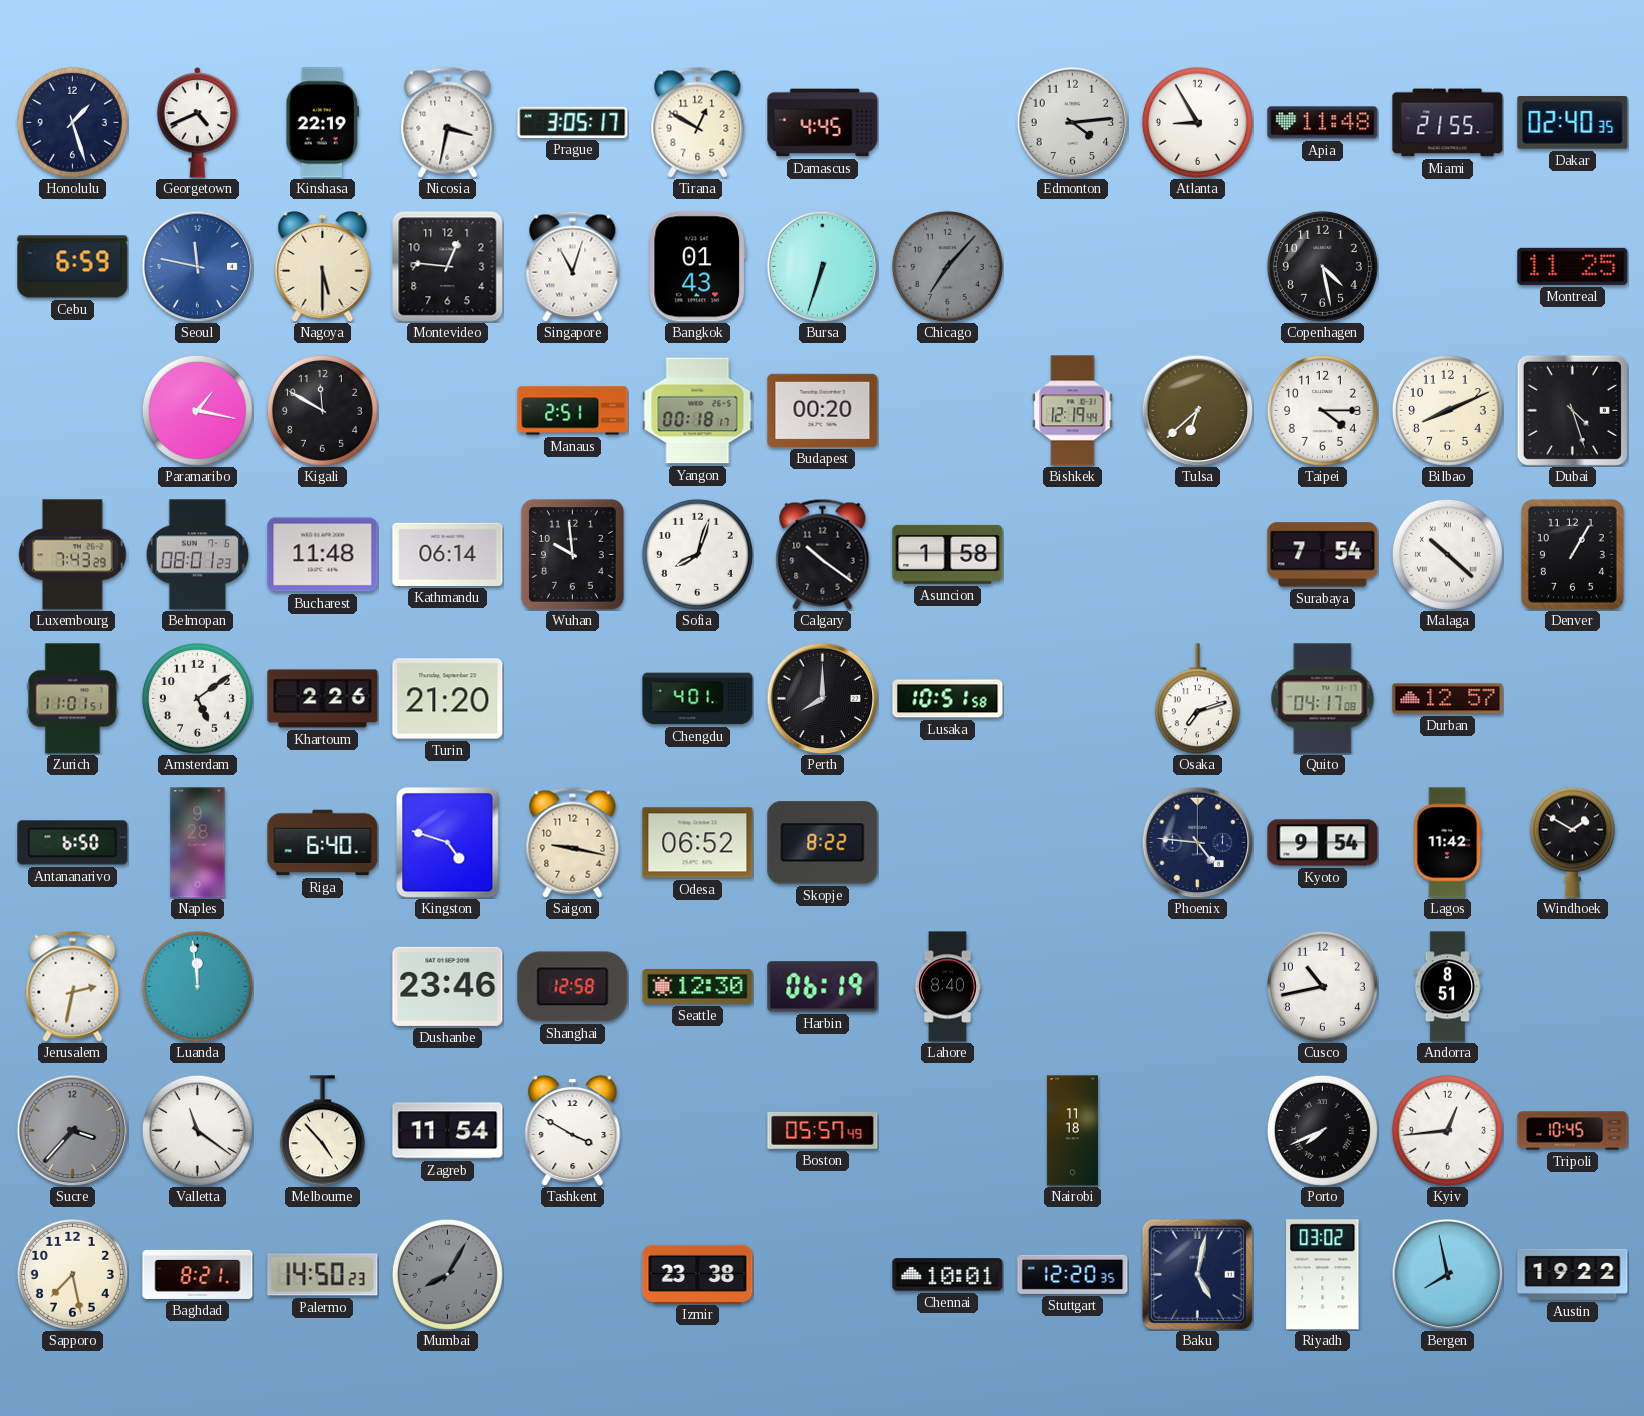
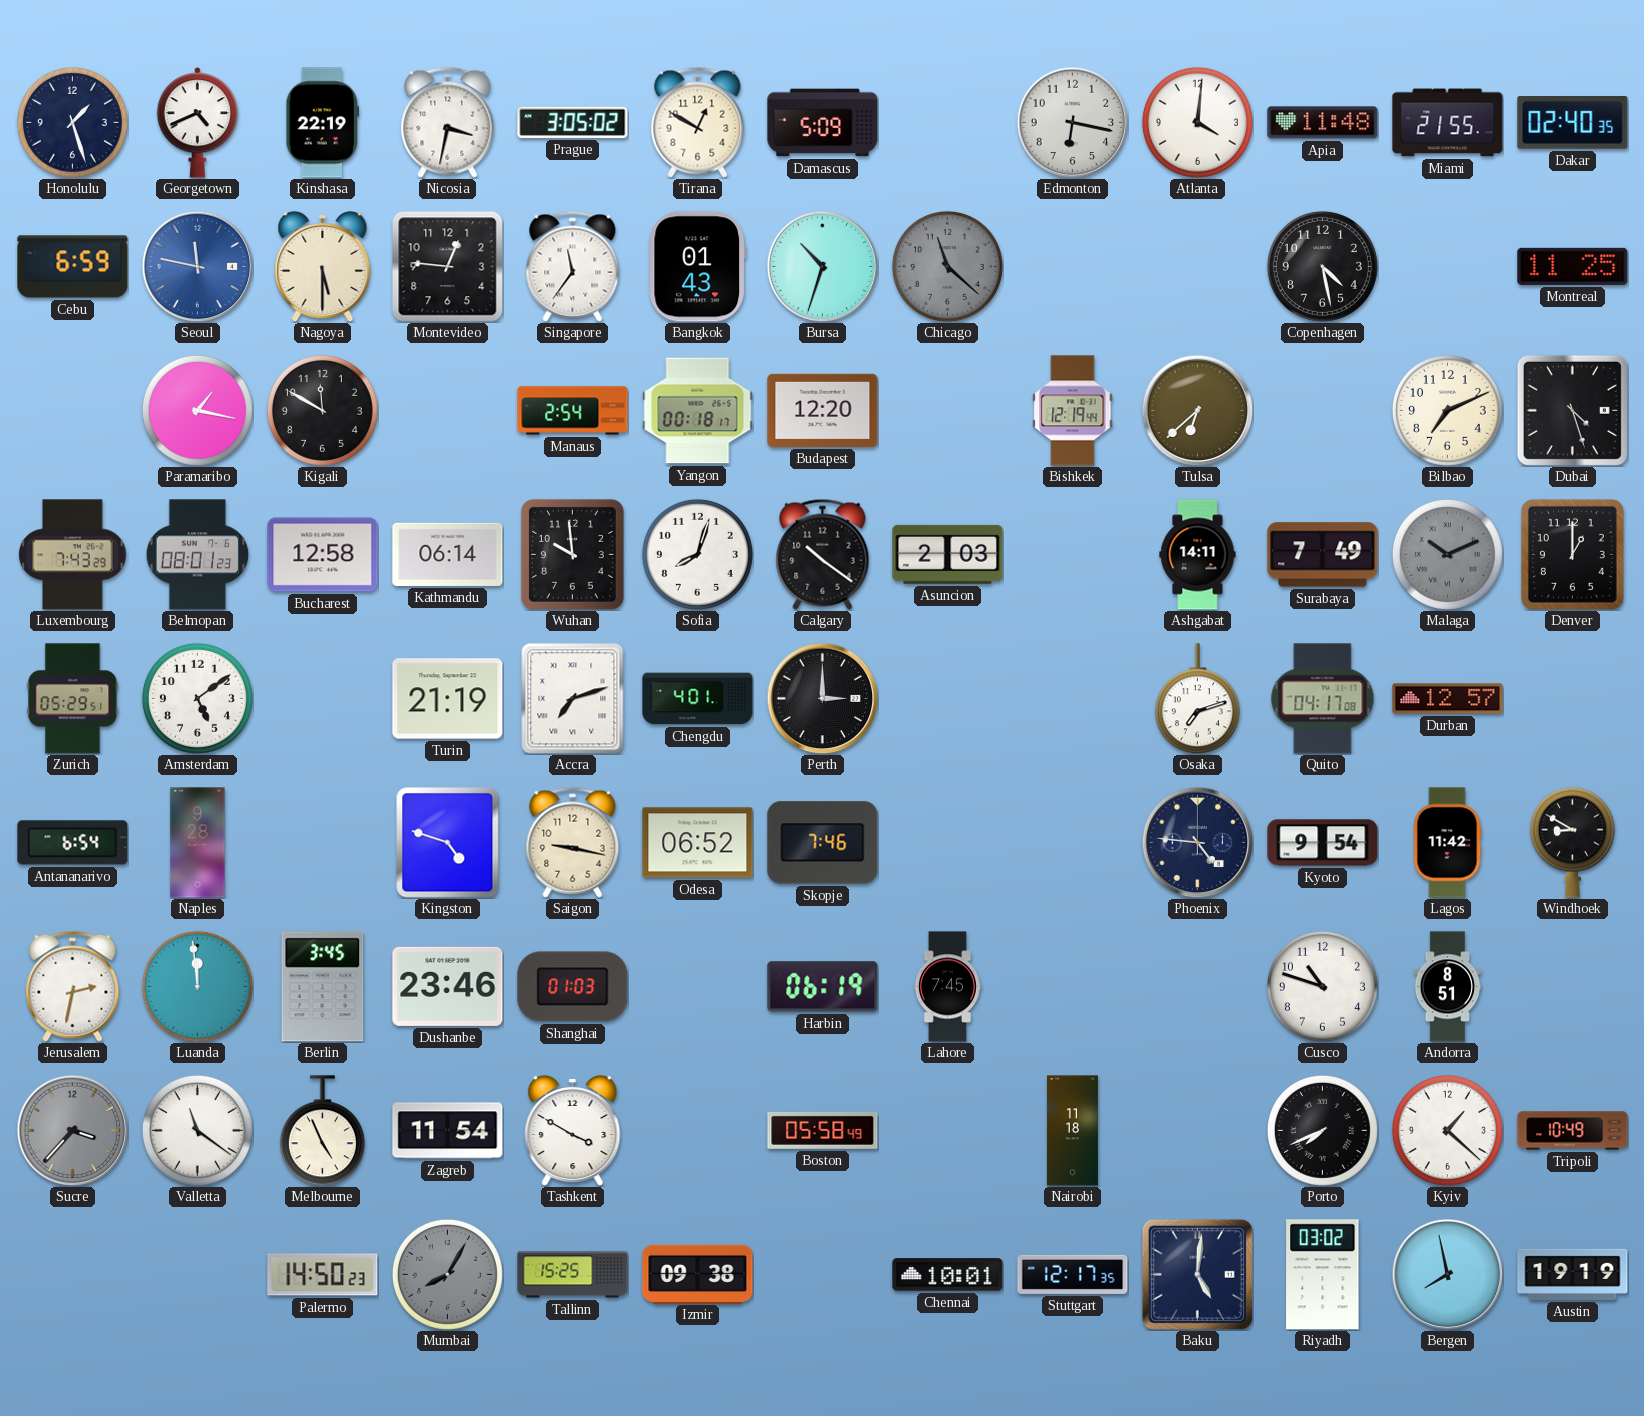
Prague: 3:05:17 -> 3:05:02
Damascus: 4:45 -> 5:09
Edmonton: 4:14 -> 6:17
Atlanta: 8:55 -> 4:01
Singapore: 11:03 -> 11:36
Bursa: 6:33 -> 10:33
Chicago: 7:07 -> 11:22
Manaus: 2:51 -> 2:54
Budapest: 00:20 -> 12:20
Taipei: 4:15 -> none
Bilbao: 8:11 -> 7:11
Bucharest: 11:48 -> 12:58
Asuncion: 1:58 -> 2:03
Ashgabat: none -> 14:11
Surabaya: 7:54 -> 7:49
Malaga: 10:22 -> 10:11
Malaga dial: white -> grey
Denver: 1:05 -> 1:00
Zurich: 11:01 -> 05:29
Khartoum: 2:26 -> none
Turin: 21:20 -> 21:19
Accra: none -> 7:12
Perth: 8:00 -> 3:00
Lusaka: 10:51 -> none
Antananarivo: 6:50 -> 6:54
Riga: 6:40 -> none
Skopje: 8:22 -> 7:46
Windhoek: 1:50 -> 8:50
Berlin: none -> 3:45
Shanghai: 12:58 -> 01:03
Seattle: 12:30 -> none
Lahore: 8:40 -> 7:45
Cusco: 10:43 -> 10:48
Melbourne: 4:53 -> 4:56
Boston: 05:57 -> 05:58
Kyiv: 12:44 -> 1:22
Tripoli: 10:45 -> 10:49
Sapporo: 7:28 -> none
Baghdad: 8:21 -> none
Tallinn: none -> 15:25
Izmir: 23:38 -> 09:38
Stuttgart: 12:20 -> 12:17
Baku: 5:02 -> 5:01
Austin: 19:22 -> 19:19
